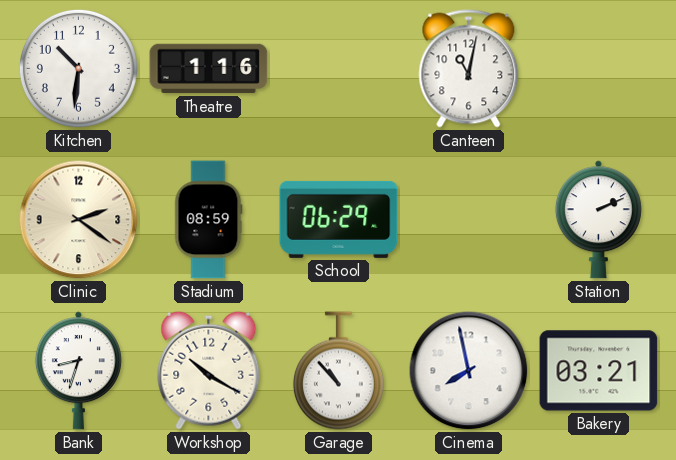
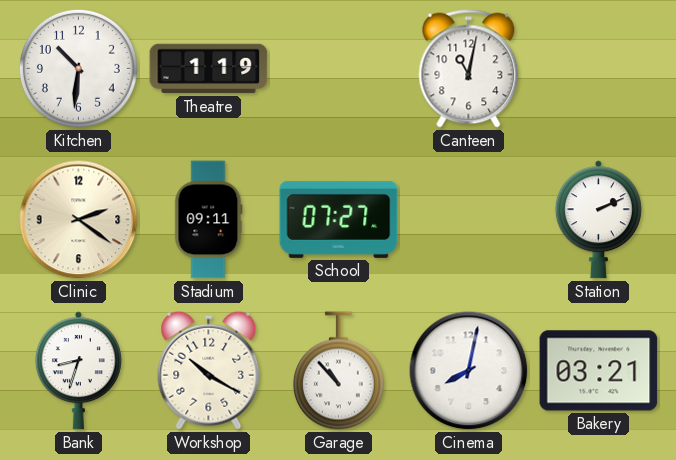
Theatre: 1:16 -> 1:19
Stadium: 08:59 -> 09:11
School: 06:29 -> 07:27
Cinema: 7:58 -> 8:02
